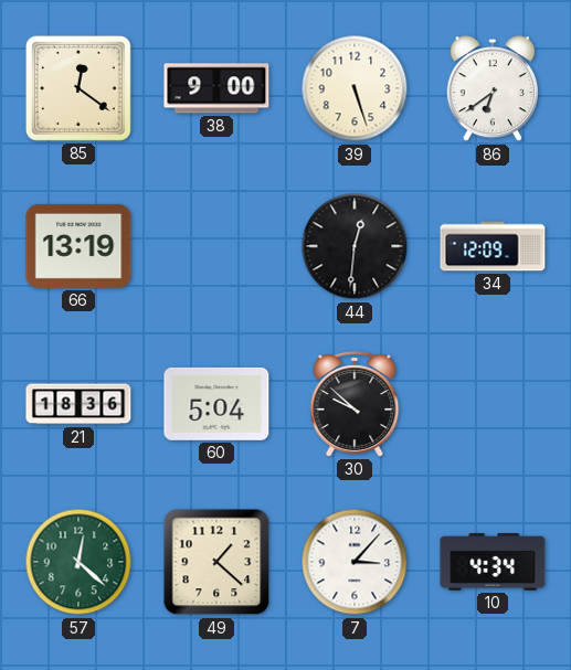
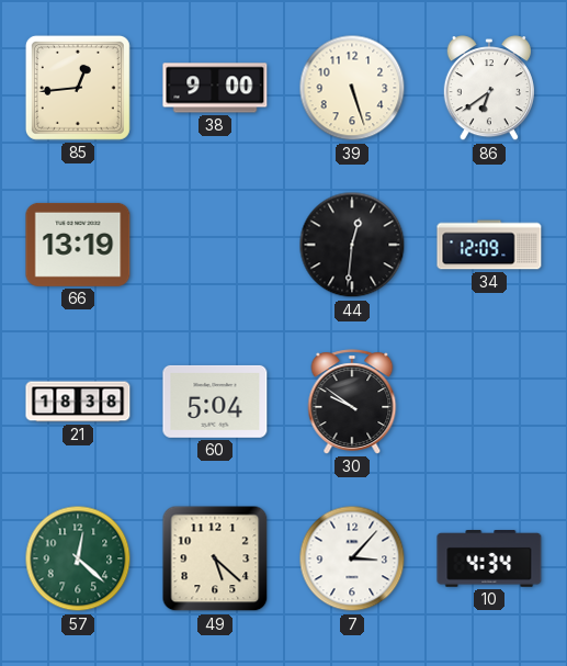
85: 12:21 -> 12:44
21: 18:36 -> 18:38
30: 9:52 -> 9:51
49: 1:22 -> 5:22
